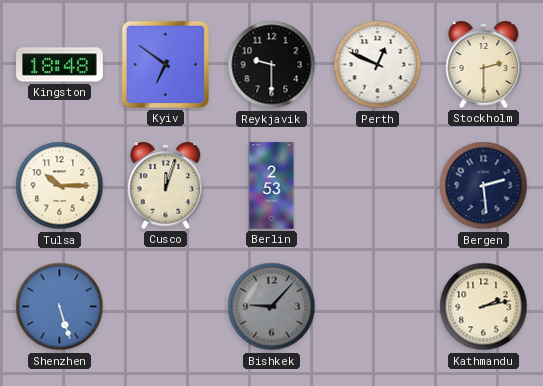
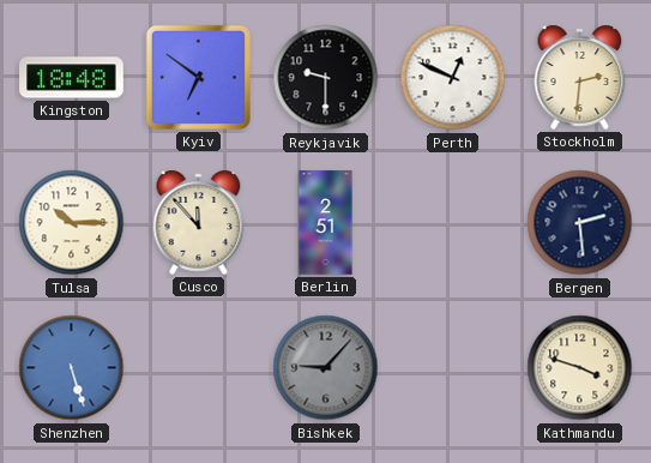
Stockholm: 2:30 -> 2:31
Cusco: 12:03 -> 11:53
Berlin: 2:53 -> 2:51
Kathmandu: 2:13 -> 3:48
